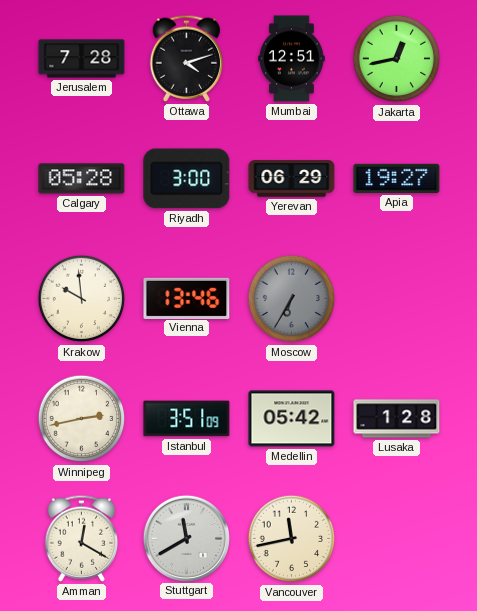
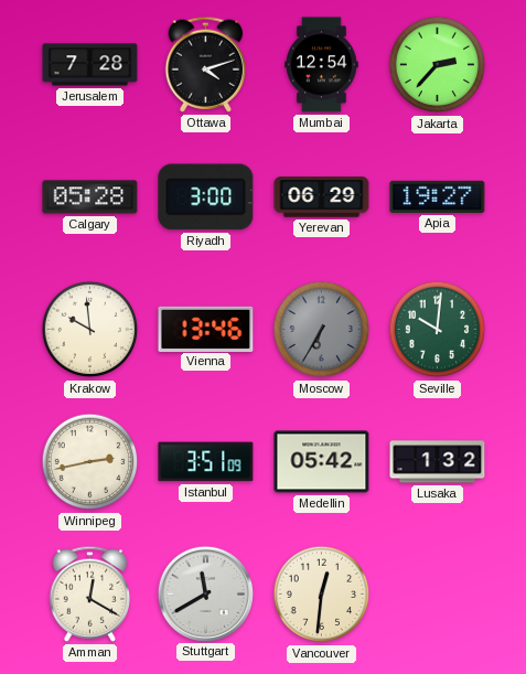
Mumbai: 12:51 -> 12:54
Jakarta: 12:43 -> 2:37
Seville: none -> 10:01
Lusaka: 1:28 -> 1:32
Vancouver: 11:43 -> 12:31
